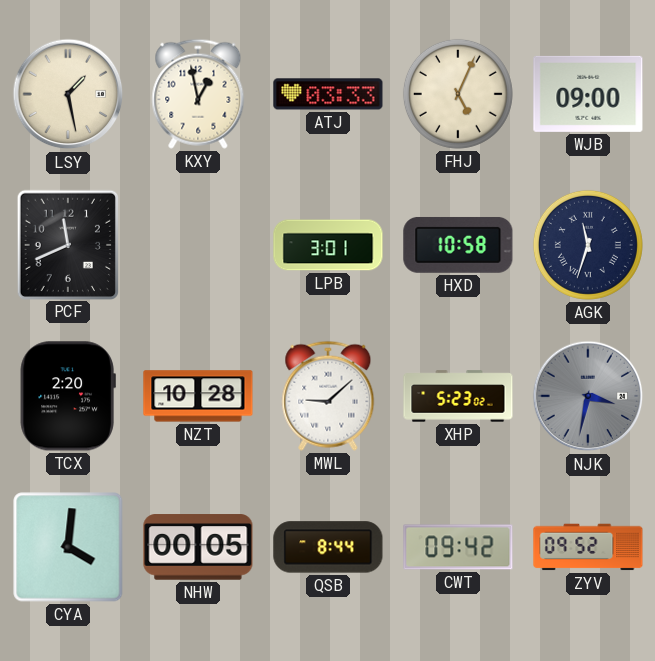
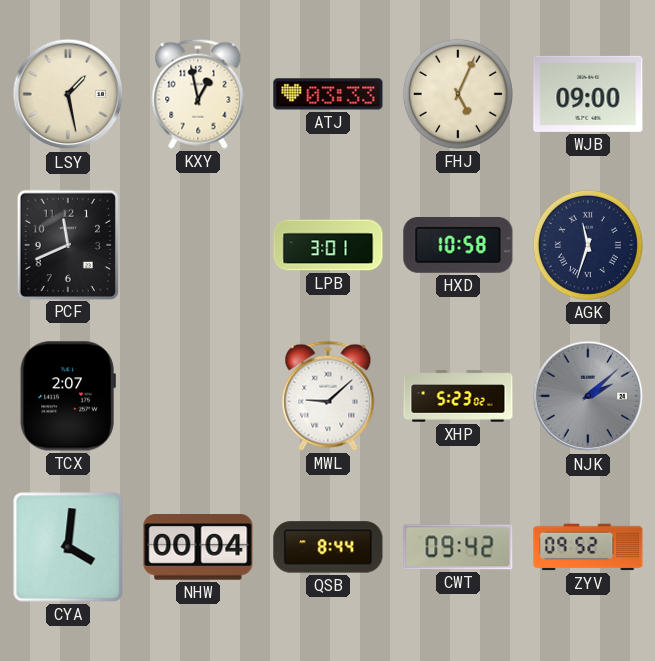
TCX: 2:20 -> 2:07
NZT: 10:28 -> none
NJK: 3:32 -> 2:08
NHW: 00:05 -> 00:04
